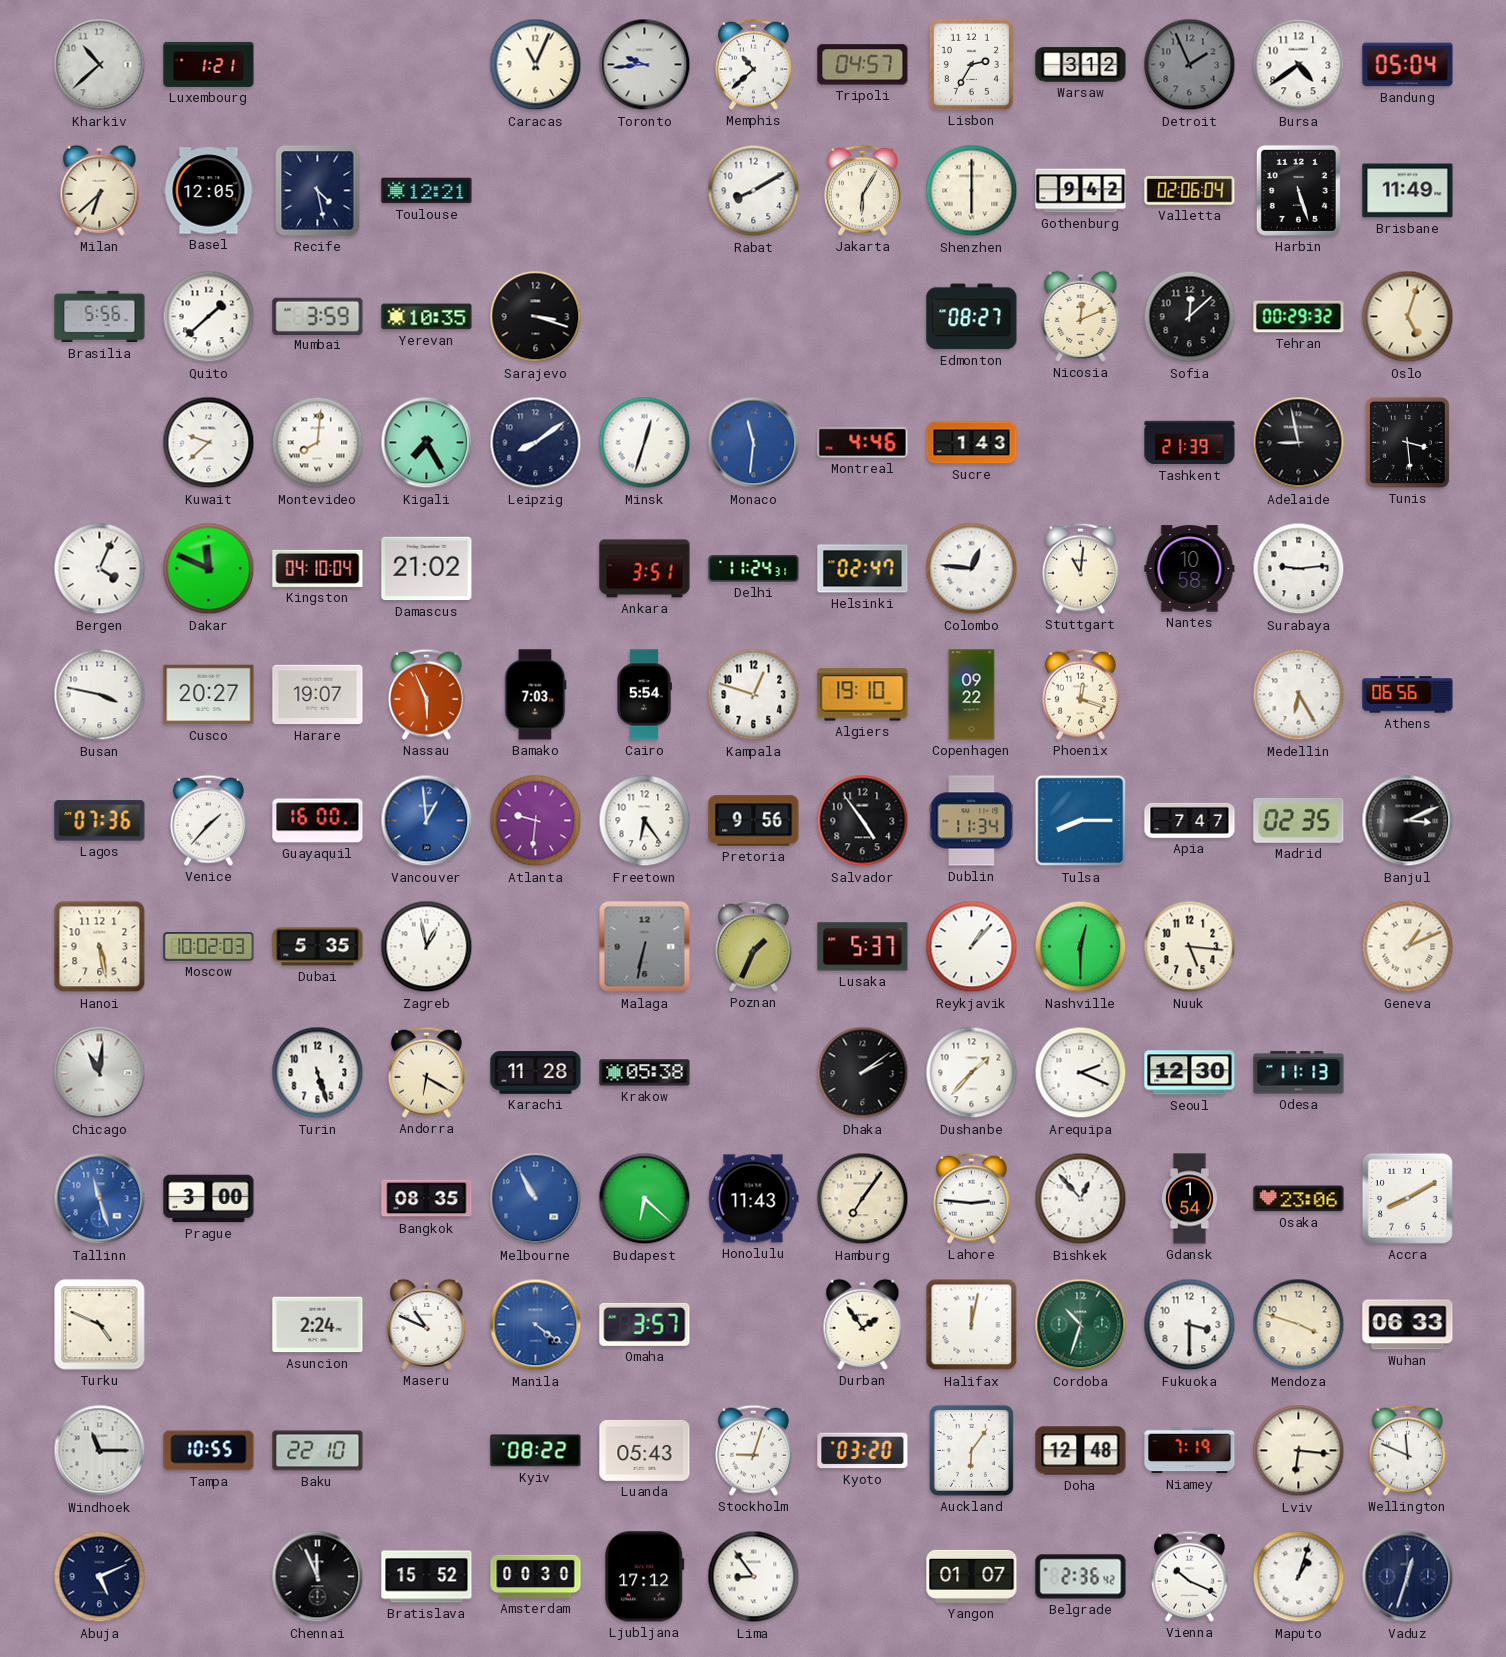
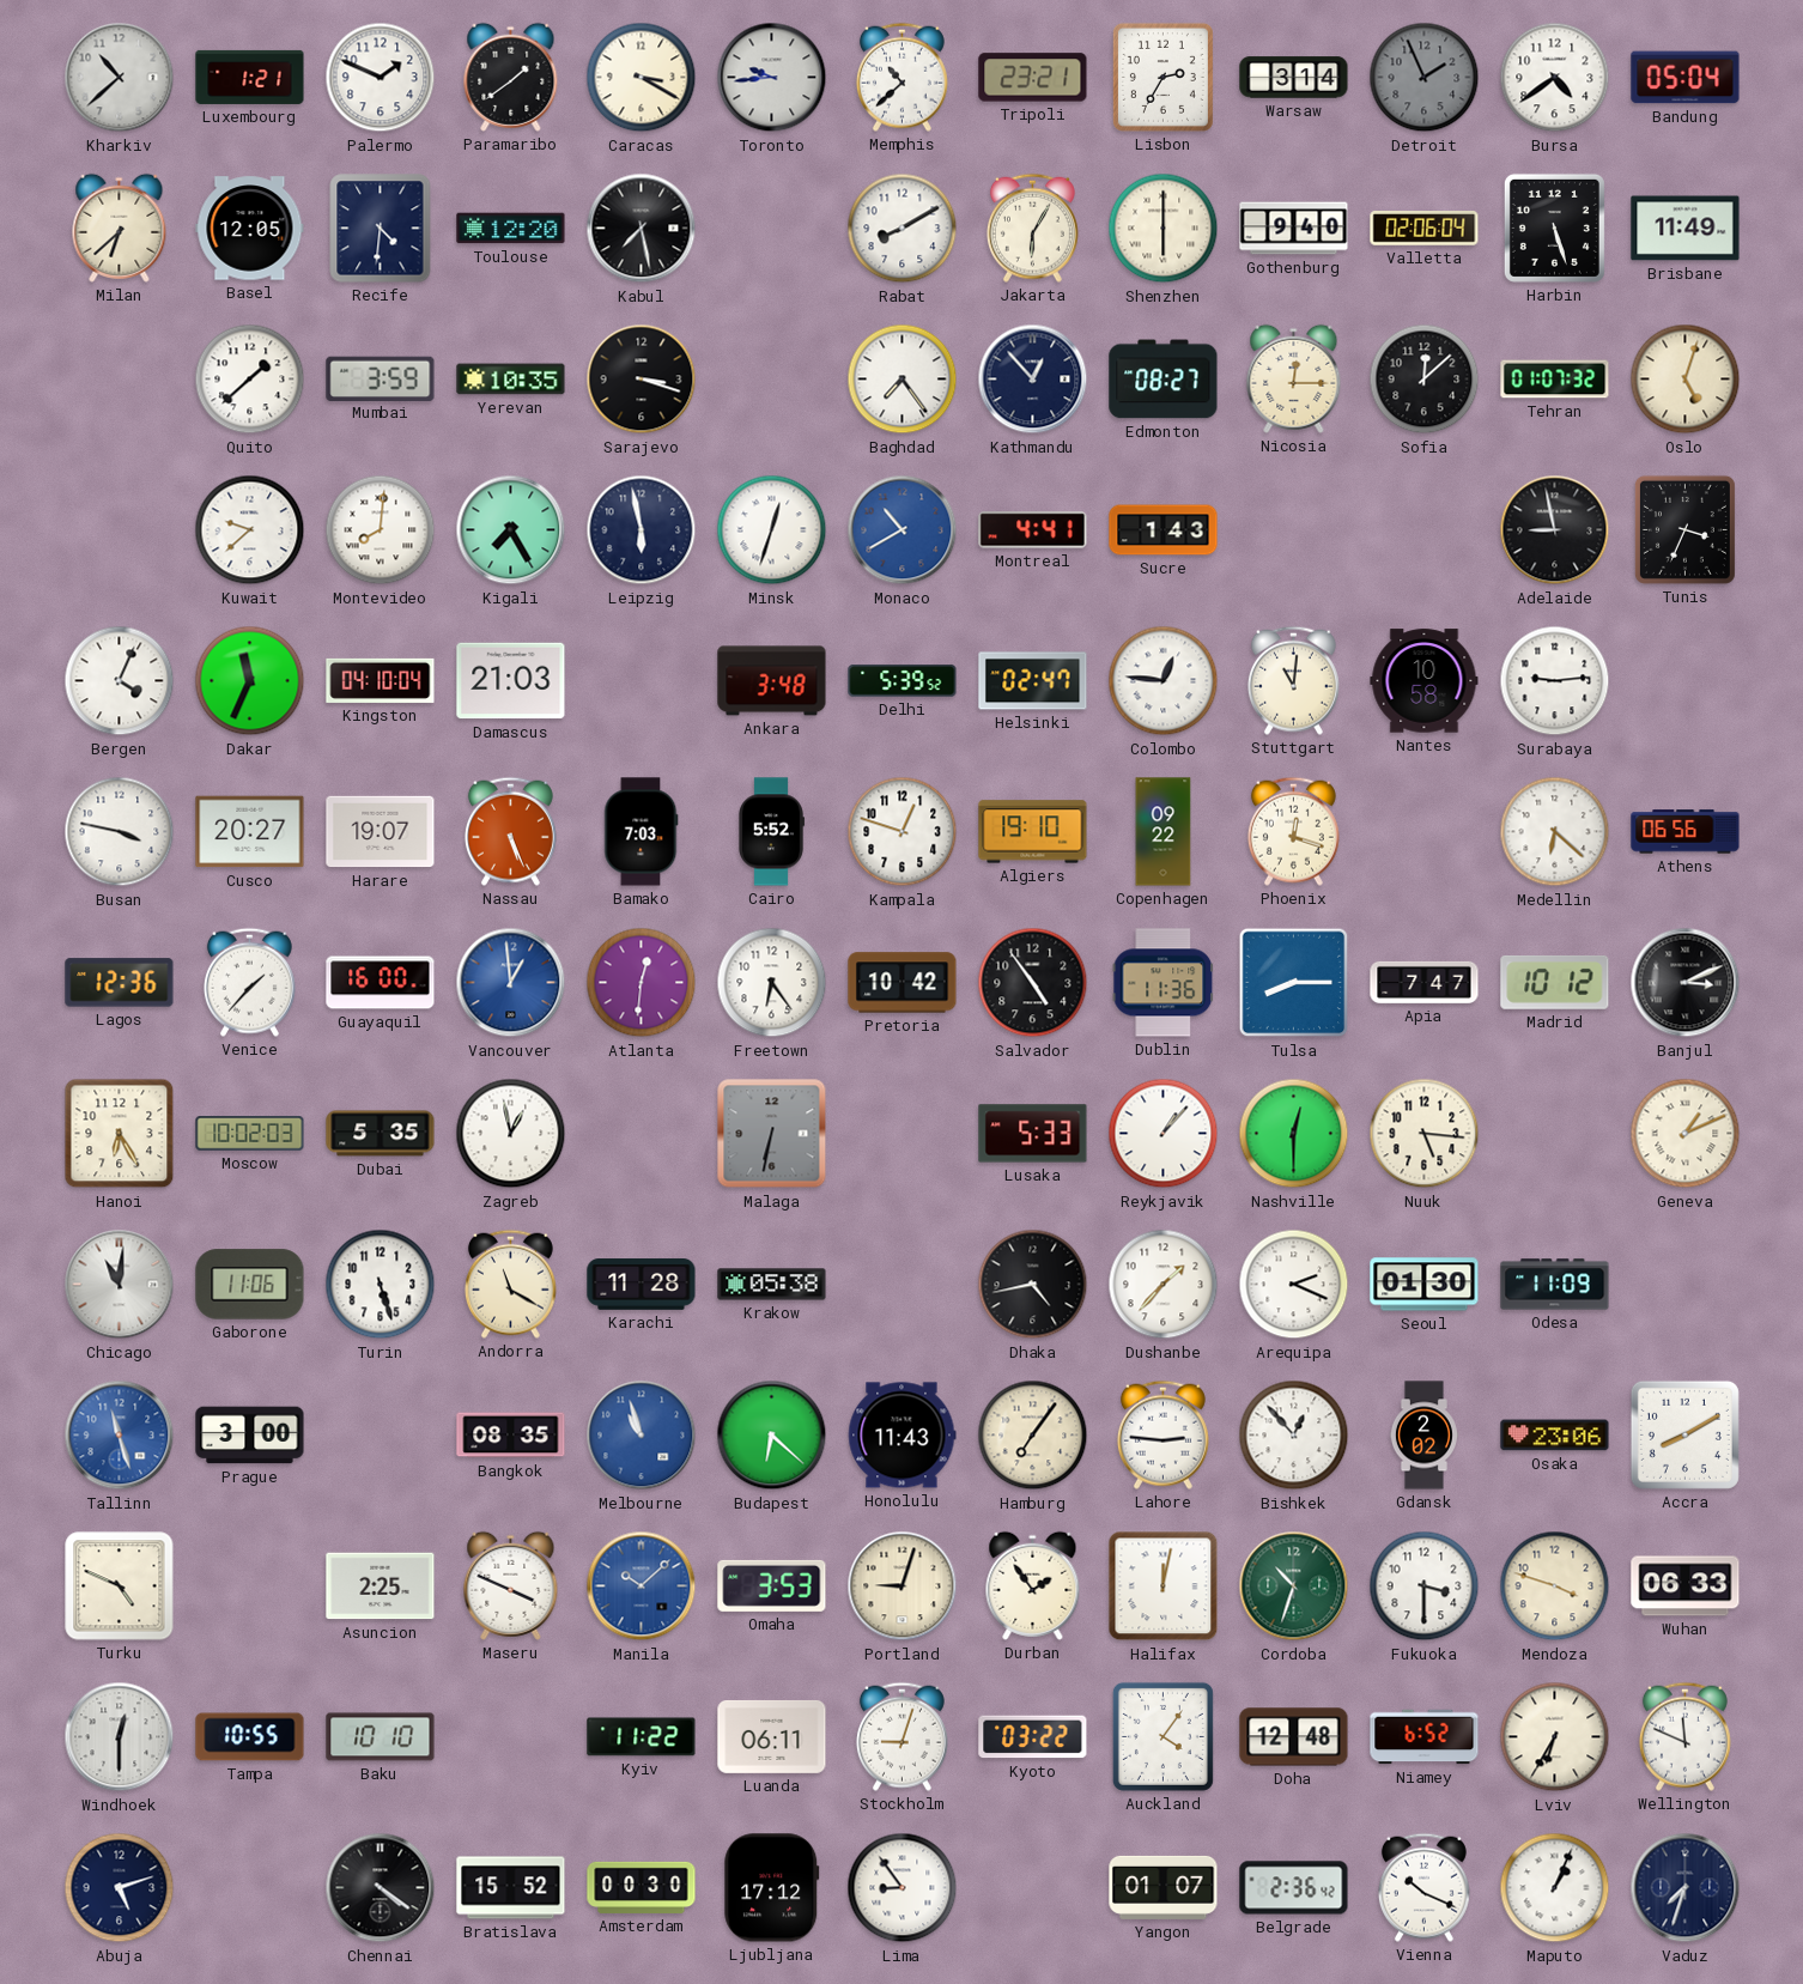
Palermo: none -> 1:49
Paramaribo: none -> 1:39
Caracas: 11:04 -> 3:20
Tripoli: 04:57 -> 23:21
Warsaw: 3:12 -> 3:14
Recife: 4:28 -> 4:31
Toulouse: 12:21 -> 12:20
Kabul: none -> 7:28
Gothenburg: 9:42 -> 9:40
Brasilia: 5:56 -> none
Baghdad: none -> 7:24
Kathmandu: none -> 12:53
Nicosia: 12:11 -> 12:15
Tehran: 00:29 -> 01:07
Leipzig: 8:09 -> 5:58
Monaco: 11:31 -> 10:40
Montreal: 4:46 -> 4:41
Tashkent: 21:39 -> none
Tunis: 3:29 -> 3:34
Dakar: 11:49 -> 11:34
Damascus: 21:02 -> 21:03
Ankara: 3:51 -> 3:48
Delhi: 11:24 -> 5:39
Nassau: 5:56 -> 5:26
Cairo: 5:54 -> 5:52
Medellin: 6:25 -> 6:22
Lagos: 07:36 -> 12:36
Atlanta: 9:31 -> 12:31
Pretoria: 9:56 -> 10:42
Dublin: 11:34 -> 11:36
Madrid: 02:35 -> 10:12
Hanoi: 5:28 -> 6:25
Poznan: 1:34 -> none
Lusaka: 5:37 -> 5:33
Gaborone: none -> 11:06
Andorra: 6:20 -> 11:20
Dhaka: 2:09 -> 4:43
Seoul: 12:30 -> 01:30
Odesa: 11:13 -> 11:09
Melbourne: 10:55 -> 10:57
Gdansk: 1:54 -> 2:02
Asuncion: 2:24 -> 2:25
Maseru: 10:49 -> 3:49
Manila: 4:21 -> 10:08
Omaha: 3:57 -> 3:53
Portland: none -> 9:03
Windhoek: 11:15 -> 12:30
Baku: 22:10 -> 10:10
Kyiv: 08:22 -> 11:22
Luanda: 05:43 -> 06:11
Kyoto: 03:20 -> 03:22
Auckland: 6:06 -> 4:06
Niamey: 7:19 -> 6:52
Lviv: 6:16 -> 6:35
Abuja: 5:11 -> 5:12
Chennai: 11:56 -> 4:21
Maputo: 1:03 -> 1:04
Vaduz: 12:33 -> 7:33
